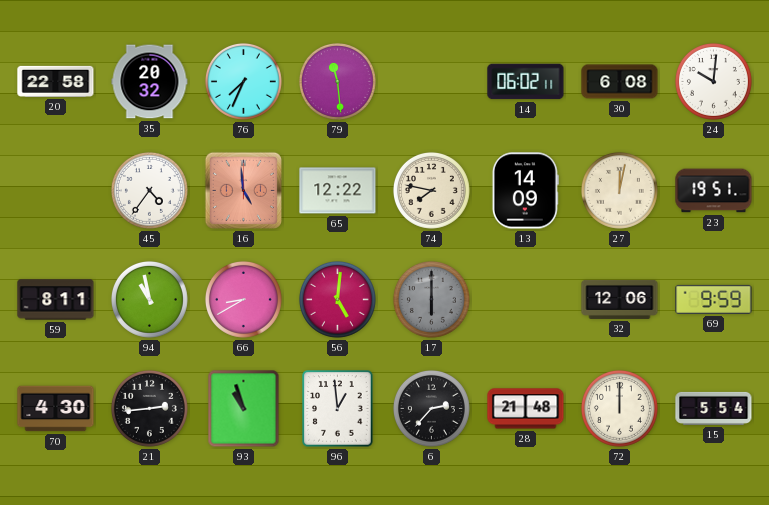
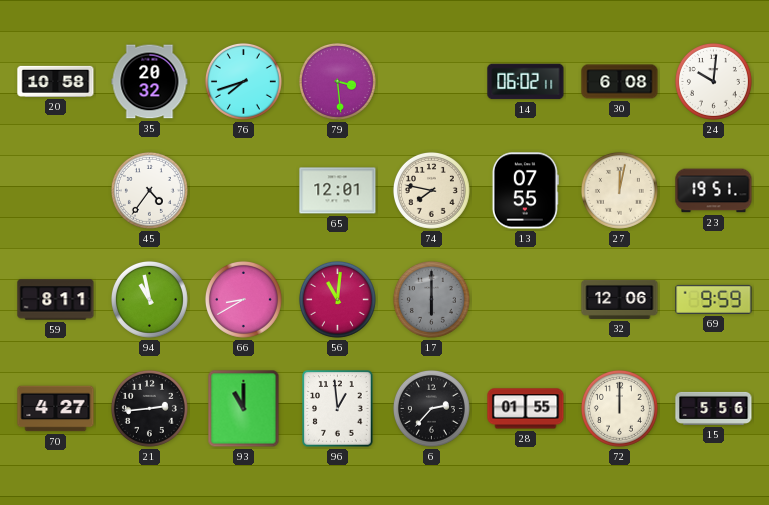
20: 22:58 -> 10:58
76: 7:34 -> 7:42
79: 11:29 -> 3:29
16: 4:59 -> none
65: 12:22 -> 12:01
13: 14:09 -> 07:55
56: 5:01 -> 11:01
70: 4:30 -> 4:27
93: 10:57 -> 11:00
28: 21:48 -> 01:55
15: 5:54 -> 5:56
